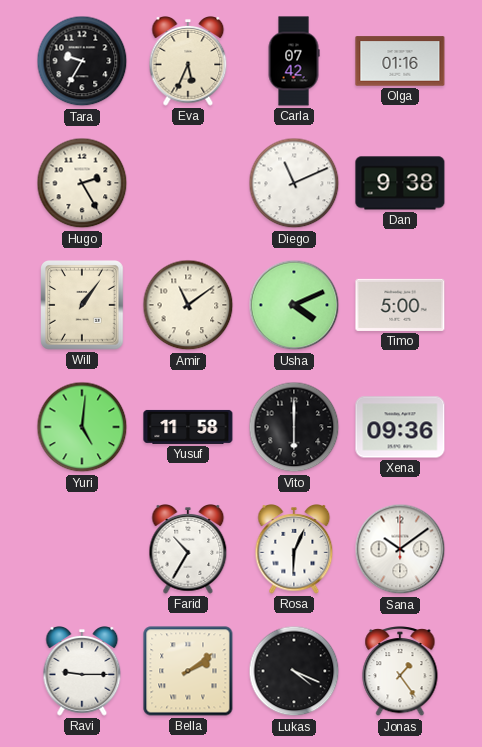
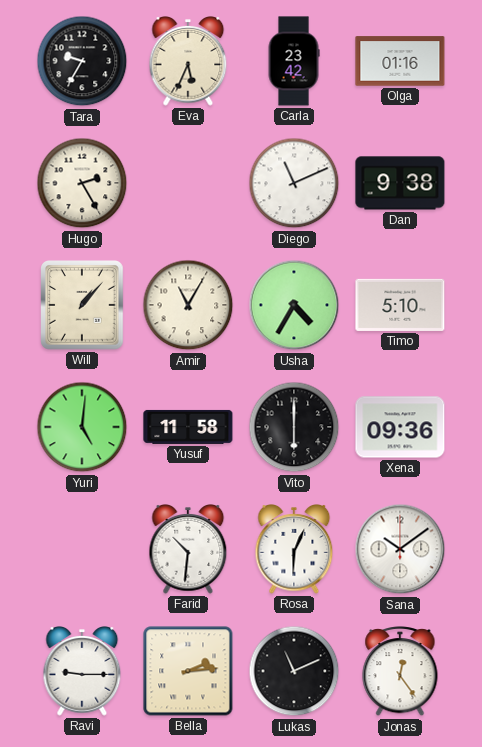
Carla: 07:42 -> 23:42
Will: 1:06 -> 1:07
Amir: 11:09 -> 11:05
Usha: 4:11 -> 4:35
Timo: 5:00 -> 5:10
Farid: 10:35 -> 10:31
Bella: 2:09 -> 2:14
Lukas: 4:19 -> 11:11
Jonas: 1:24 -> 12:24
